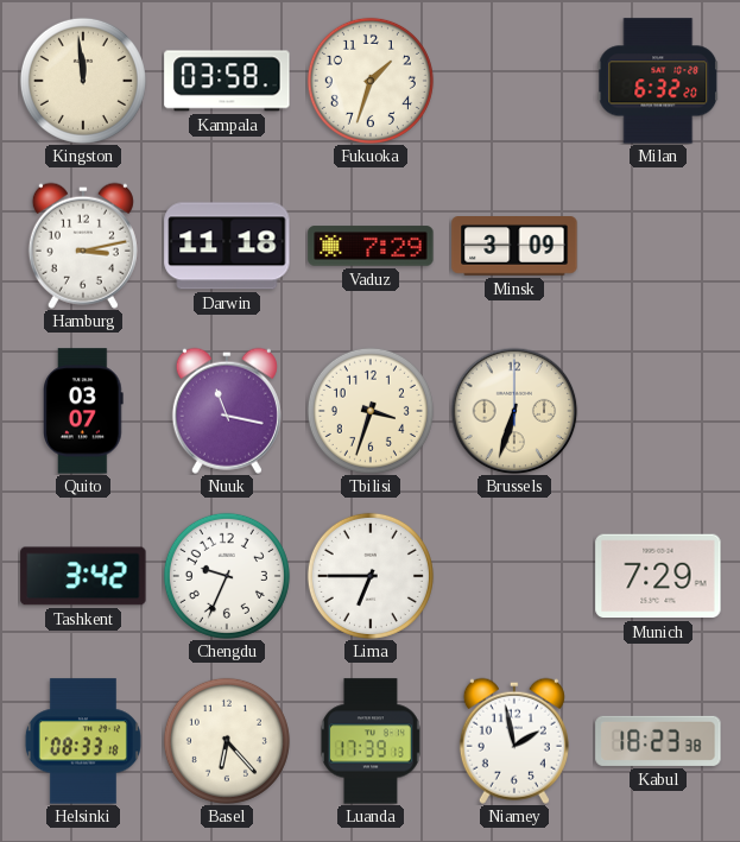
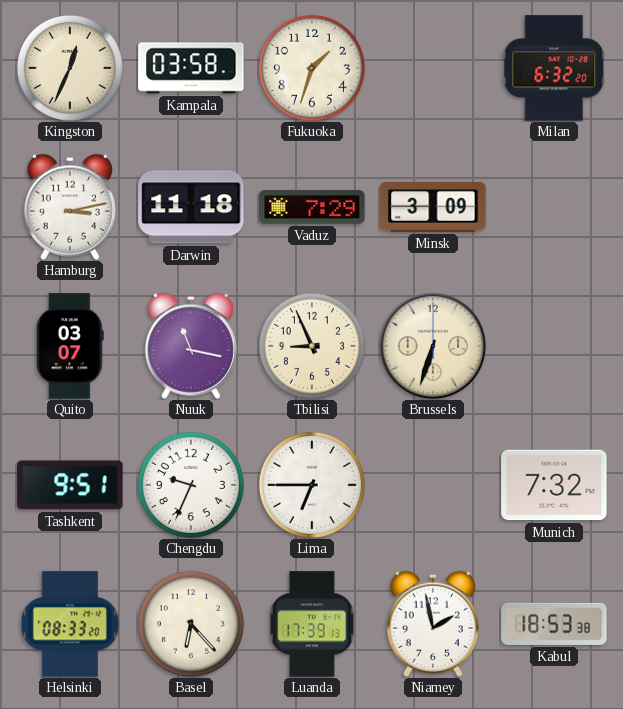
Kingston: 11:59 -> 12:34
Tbilisi: 3:33 -> 8:56
Tashkent: 3:42 -> 9:51
Munich: 7:29 -> 7:32
Helsinki: 08:33:18 -> 08:33:20
Kabul: 18:23 -> 18:53
